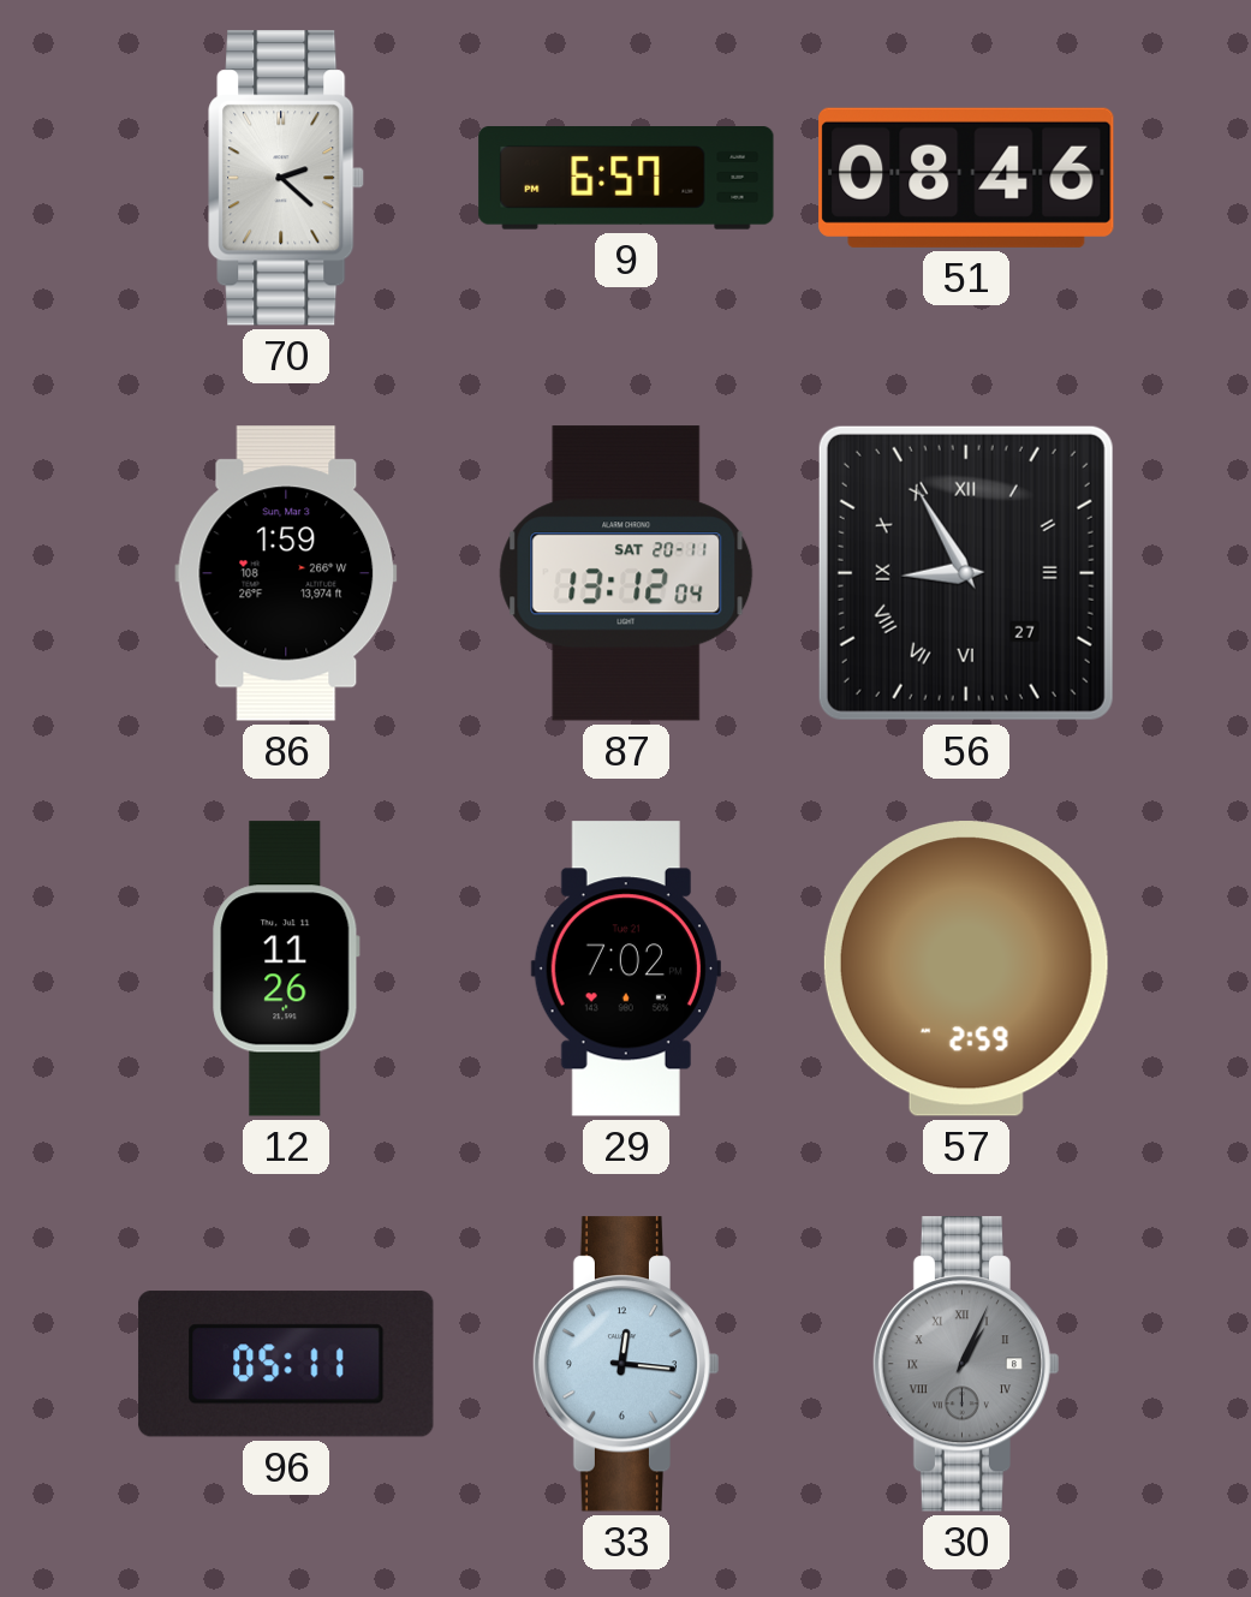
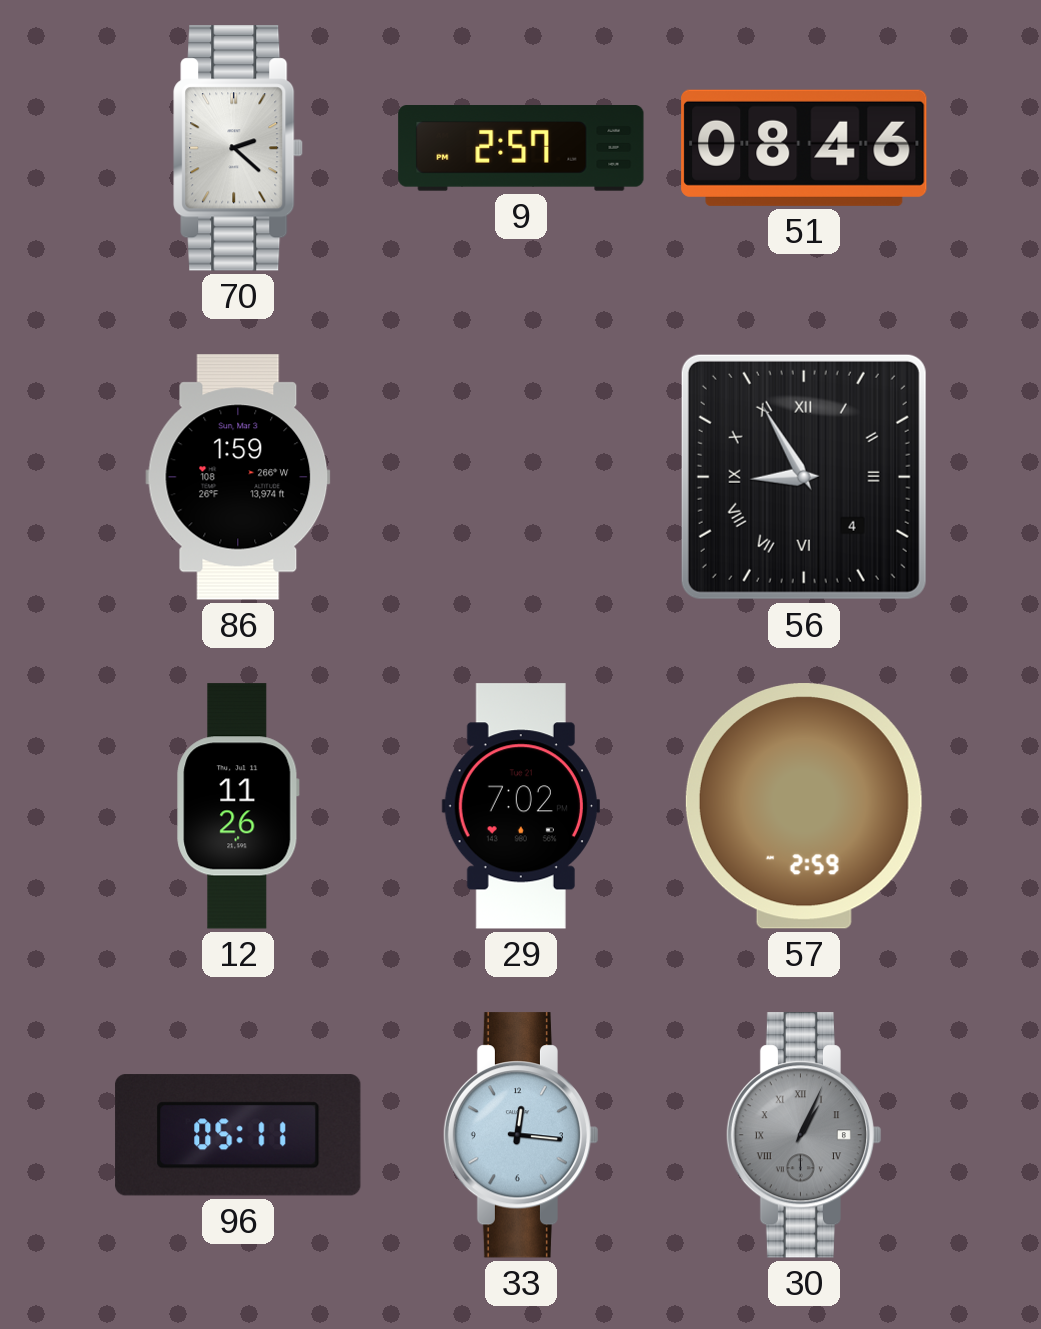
9: 6:57 -> 2:57
87: 13:12 -> none
56 date: 27 -> 4
